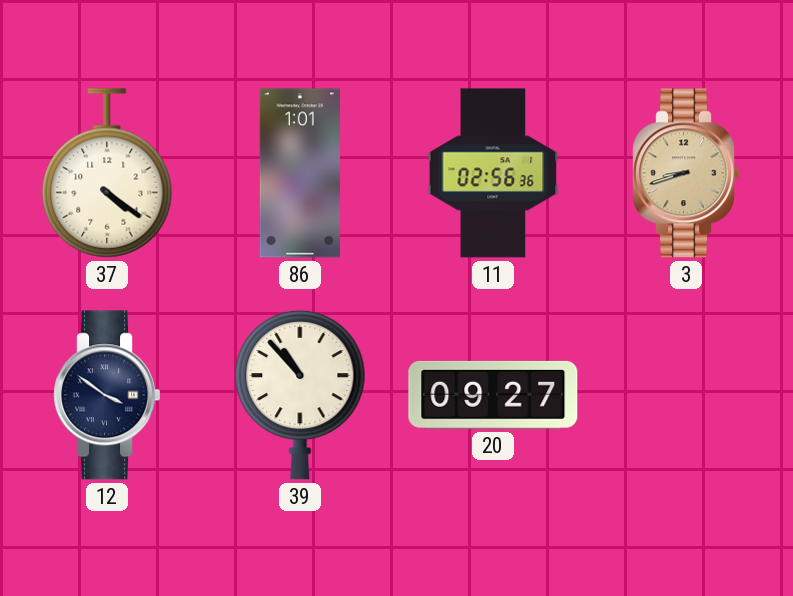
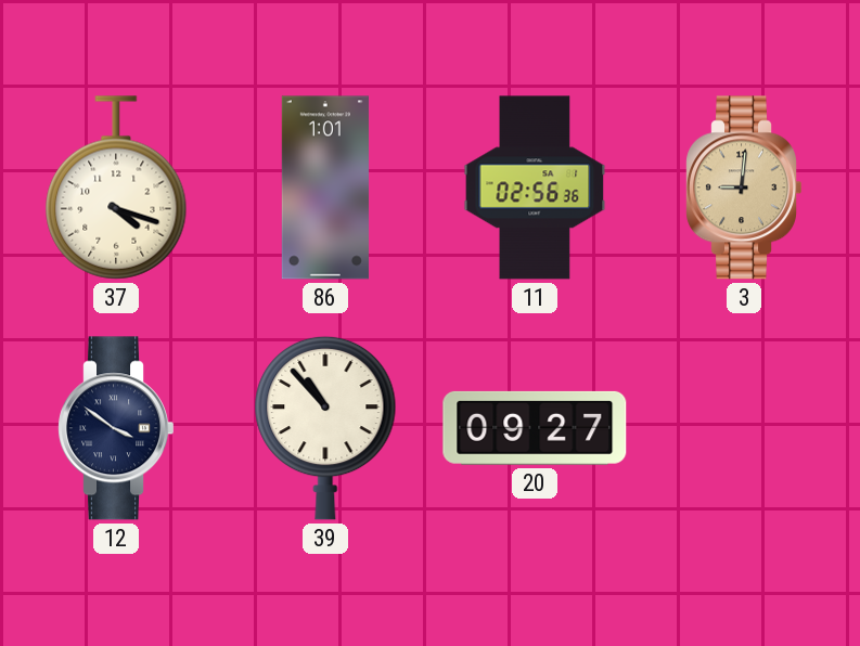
37: 4:21 -> 4:18
3: 8:42 -> 9:01
